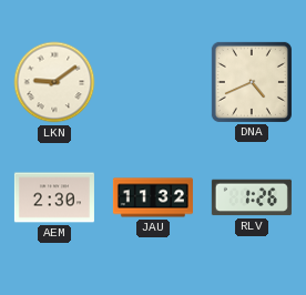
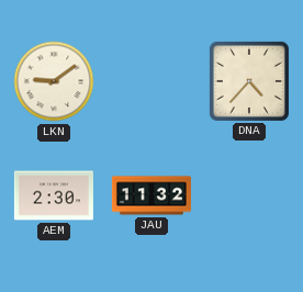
DNA: 4:41 -> 4:37
RLV: 1:26 -> none
